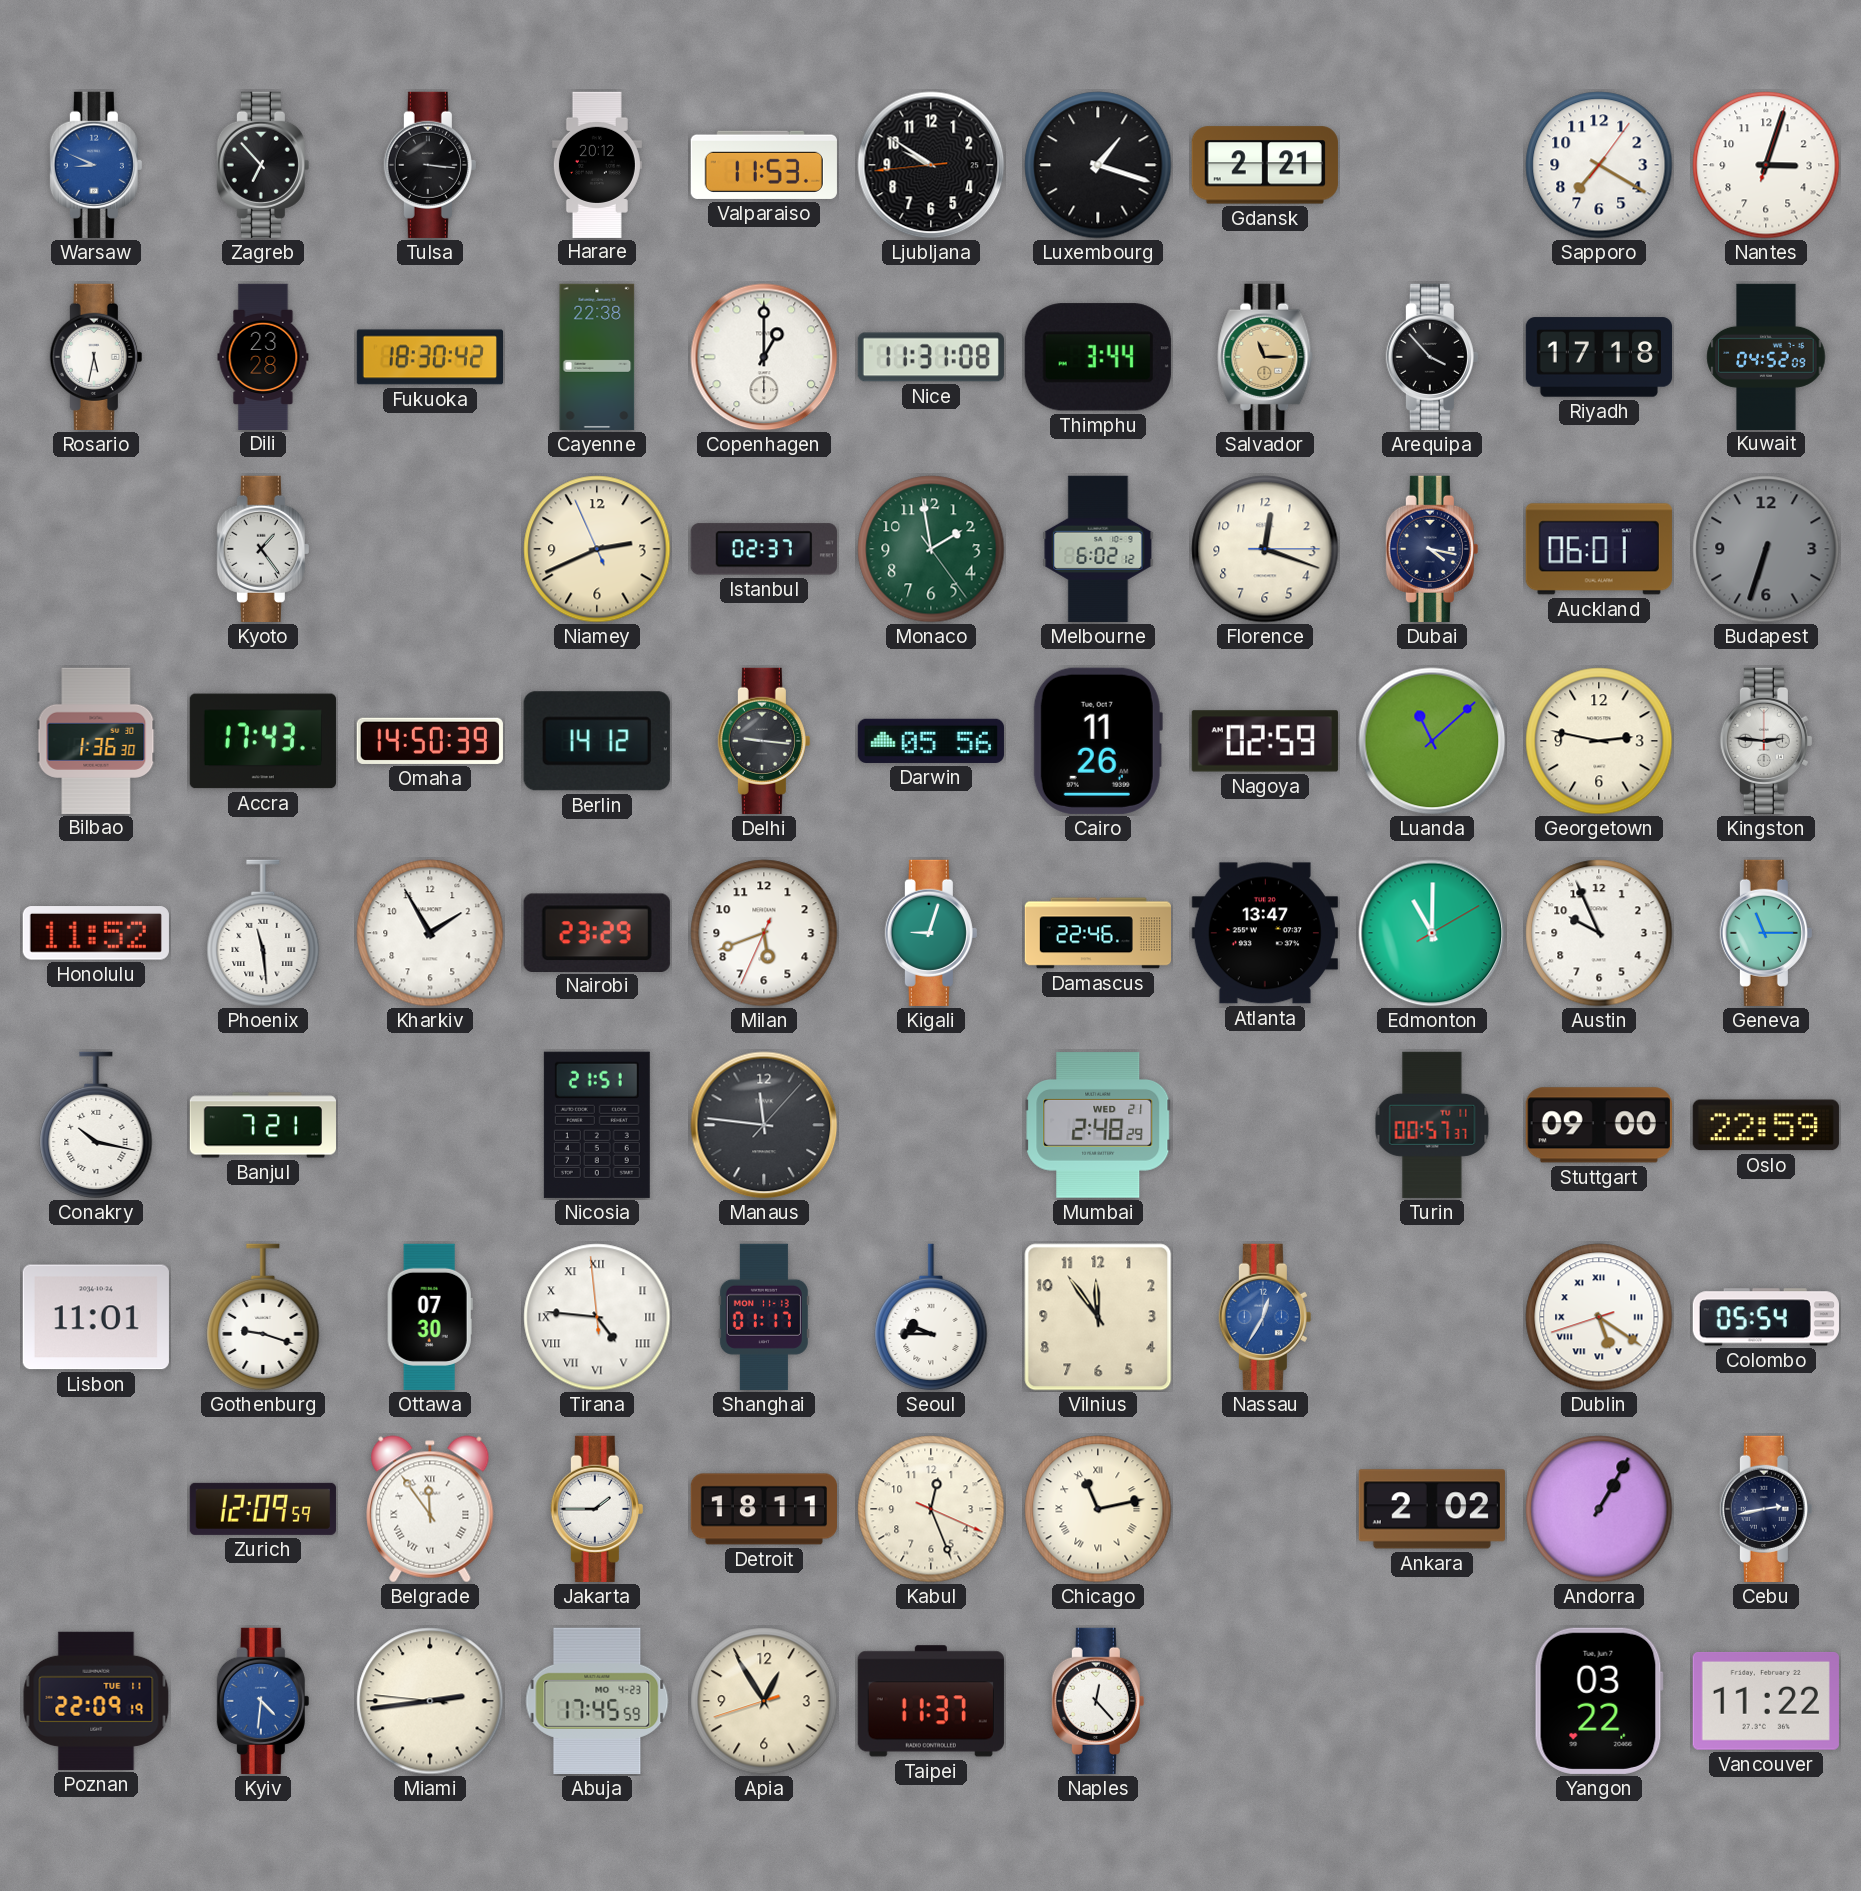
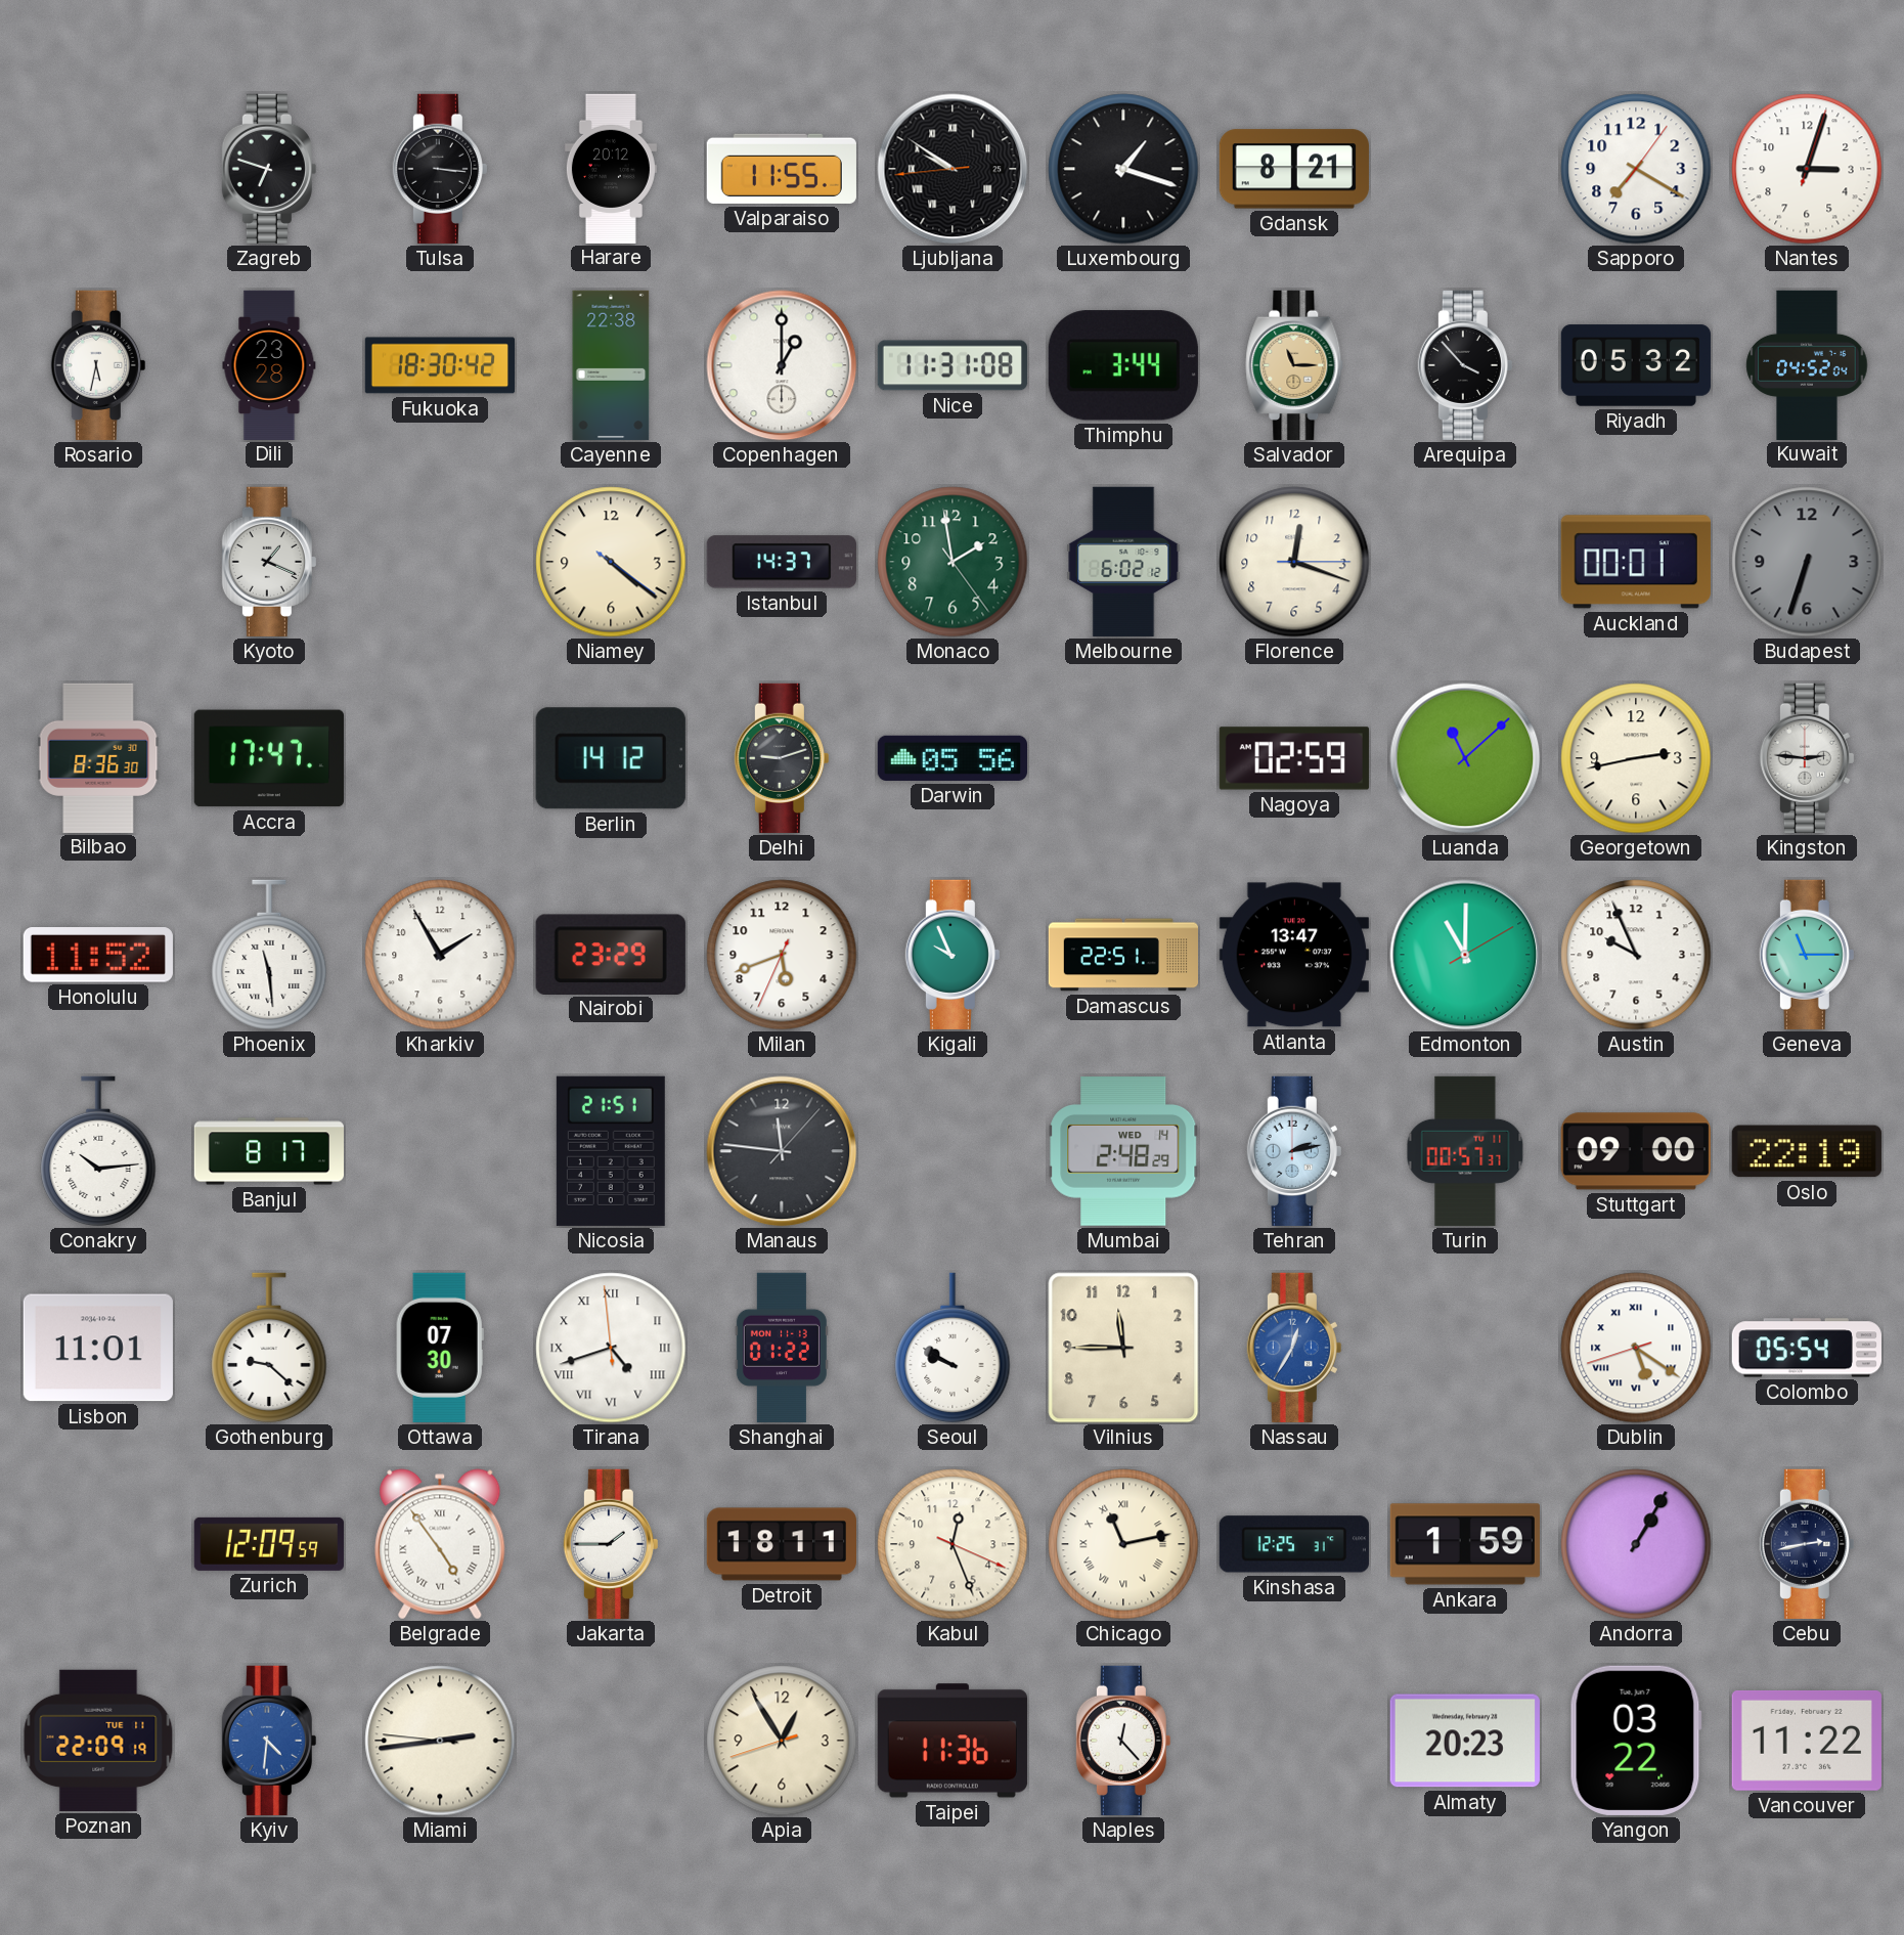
Warsaw: 8:49 -> none
Zagreb: 6:53 -> 6:48
Valparaiso: 11:53 -> 11:55
Ljubljana numerals: Arabic -> Roman
Gdansk: 2:21 -> 8:21
Riyadh: 17:18 -> 05:32
Kuwait: 04:52:09 -> 04:52:04
Kyoto: 1:24 -> 1:19
Niamey: 2:40 -> 4:21
Istanbul: 02:37 -> 14:37
Dubai: 4:17 -> none
Auckland: 06:01 -> 00:01
Bilbao: 1:36 -> 8:36
Accra: 17:43 -> 17:47
Omaha: 14:50 -> none
Delhi: 9:16 -> 9:12
Cairo: 11:26 -> none
Georgetown: 2:47 -> 2:43
Kigali: 9:03 -> 9:56
Damascus: 22:46 -> 22:51
Conakry: 10:17 -> 10:14
Banjul: 7:21 -> 8:17
Mumbai date: WED 21 -> WED 14
Tehran: none -> 2:13
Oslo: 22:59 -> 22:19
Gothenburg: 9:18 -> 9:22
Tirana: 4:45 -> 4:41
Shanghai: 01:17 -> 01:22
Seoul: 9:45 -> 9:50
Vilnius: 11:54 -> 11:45
Belgrade: 11:54 -> 4:54
Kinshasa: none -> 12:25
Ankara: 2:02 -> 1:59
Abuja: 17:45 -> none
Taipei: 11:37 -> 11:36
Almaty: none -> 20:23
